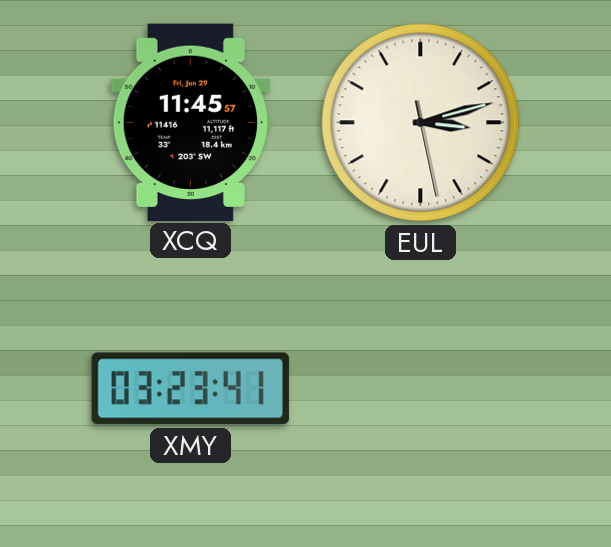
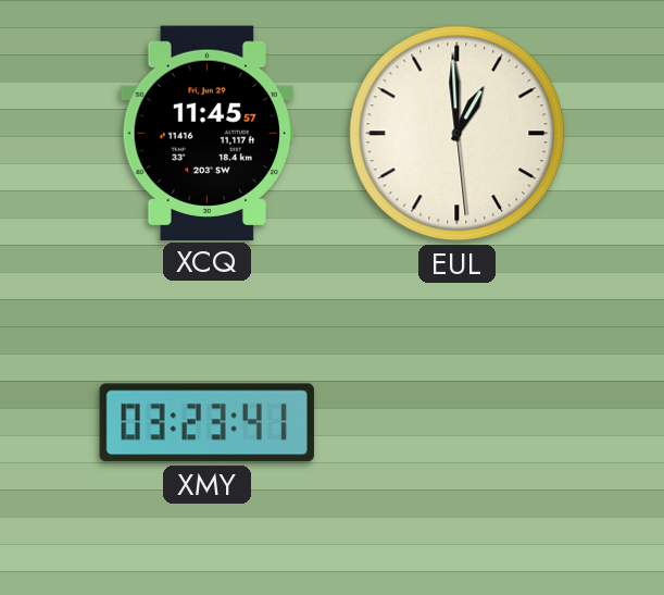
EUL: 3:12 -> 12:59
